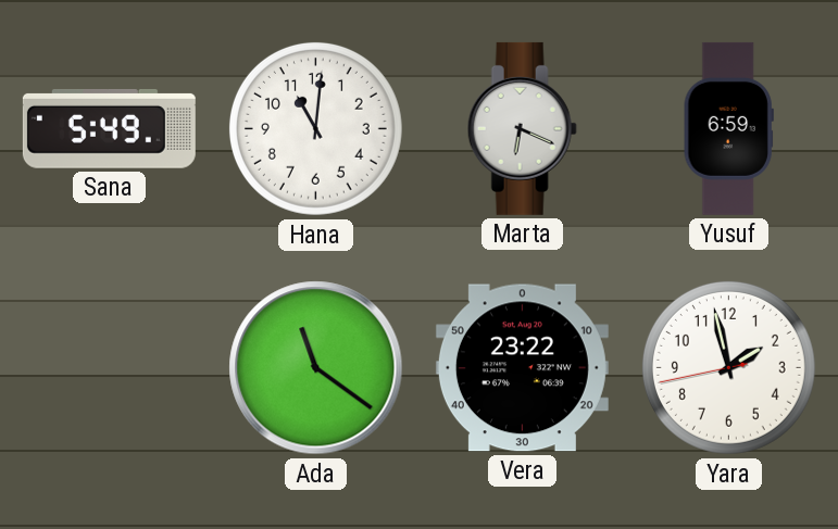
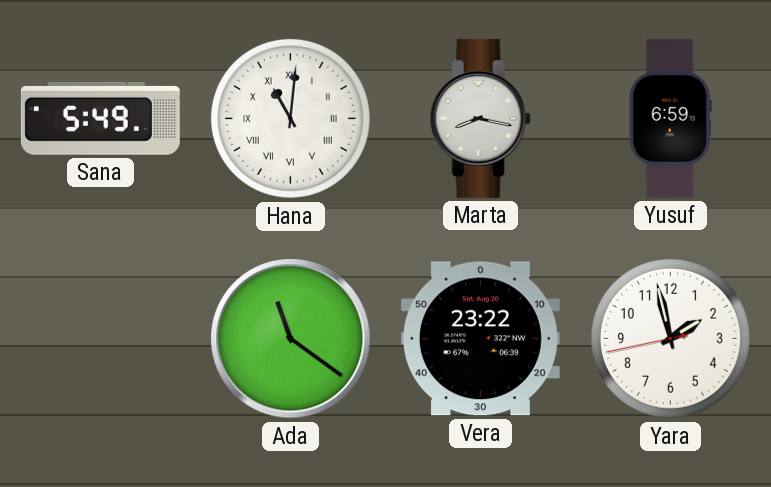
Hana numerals: Arabic -> Roman
Marta: 6:19 -> 8:17
